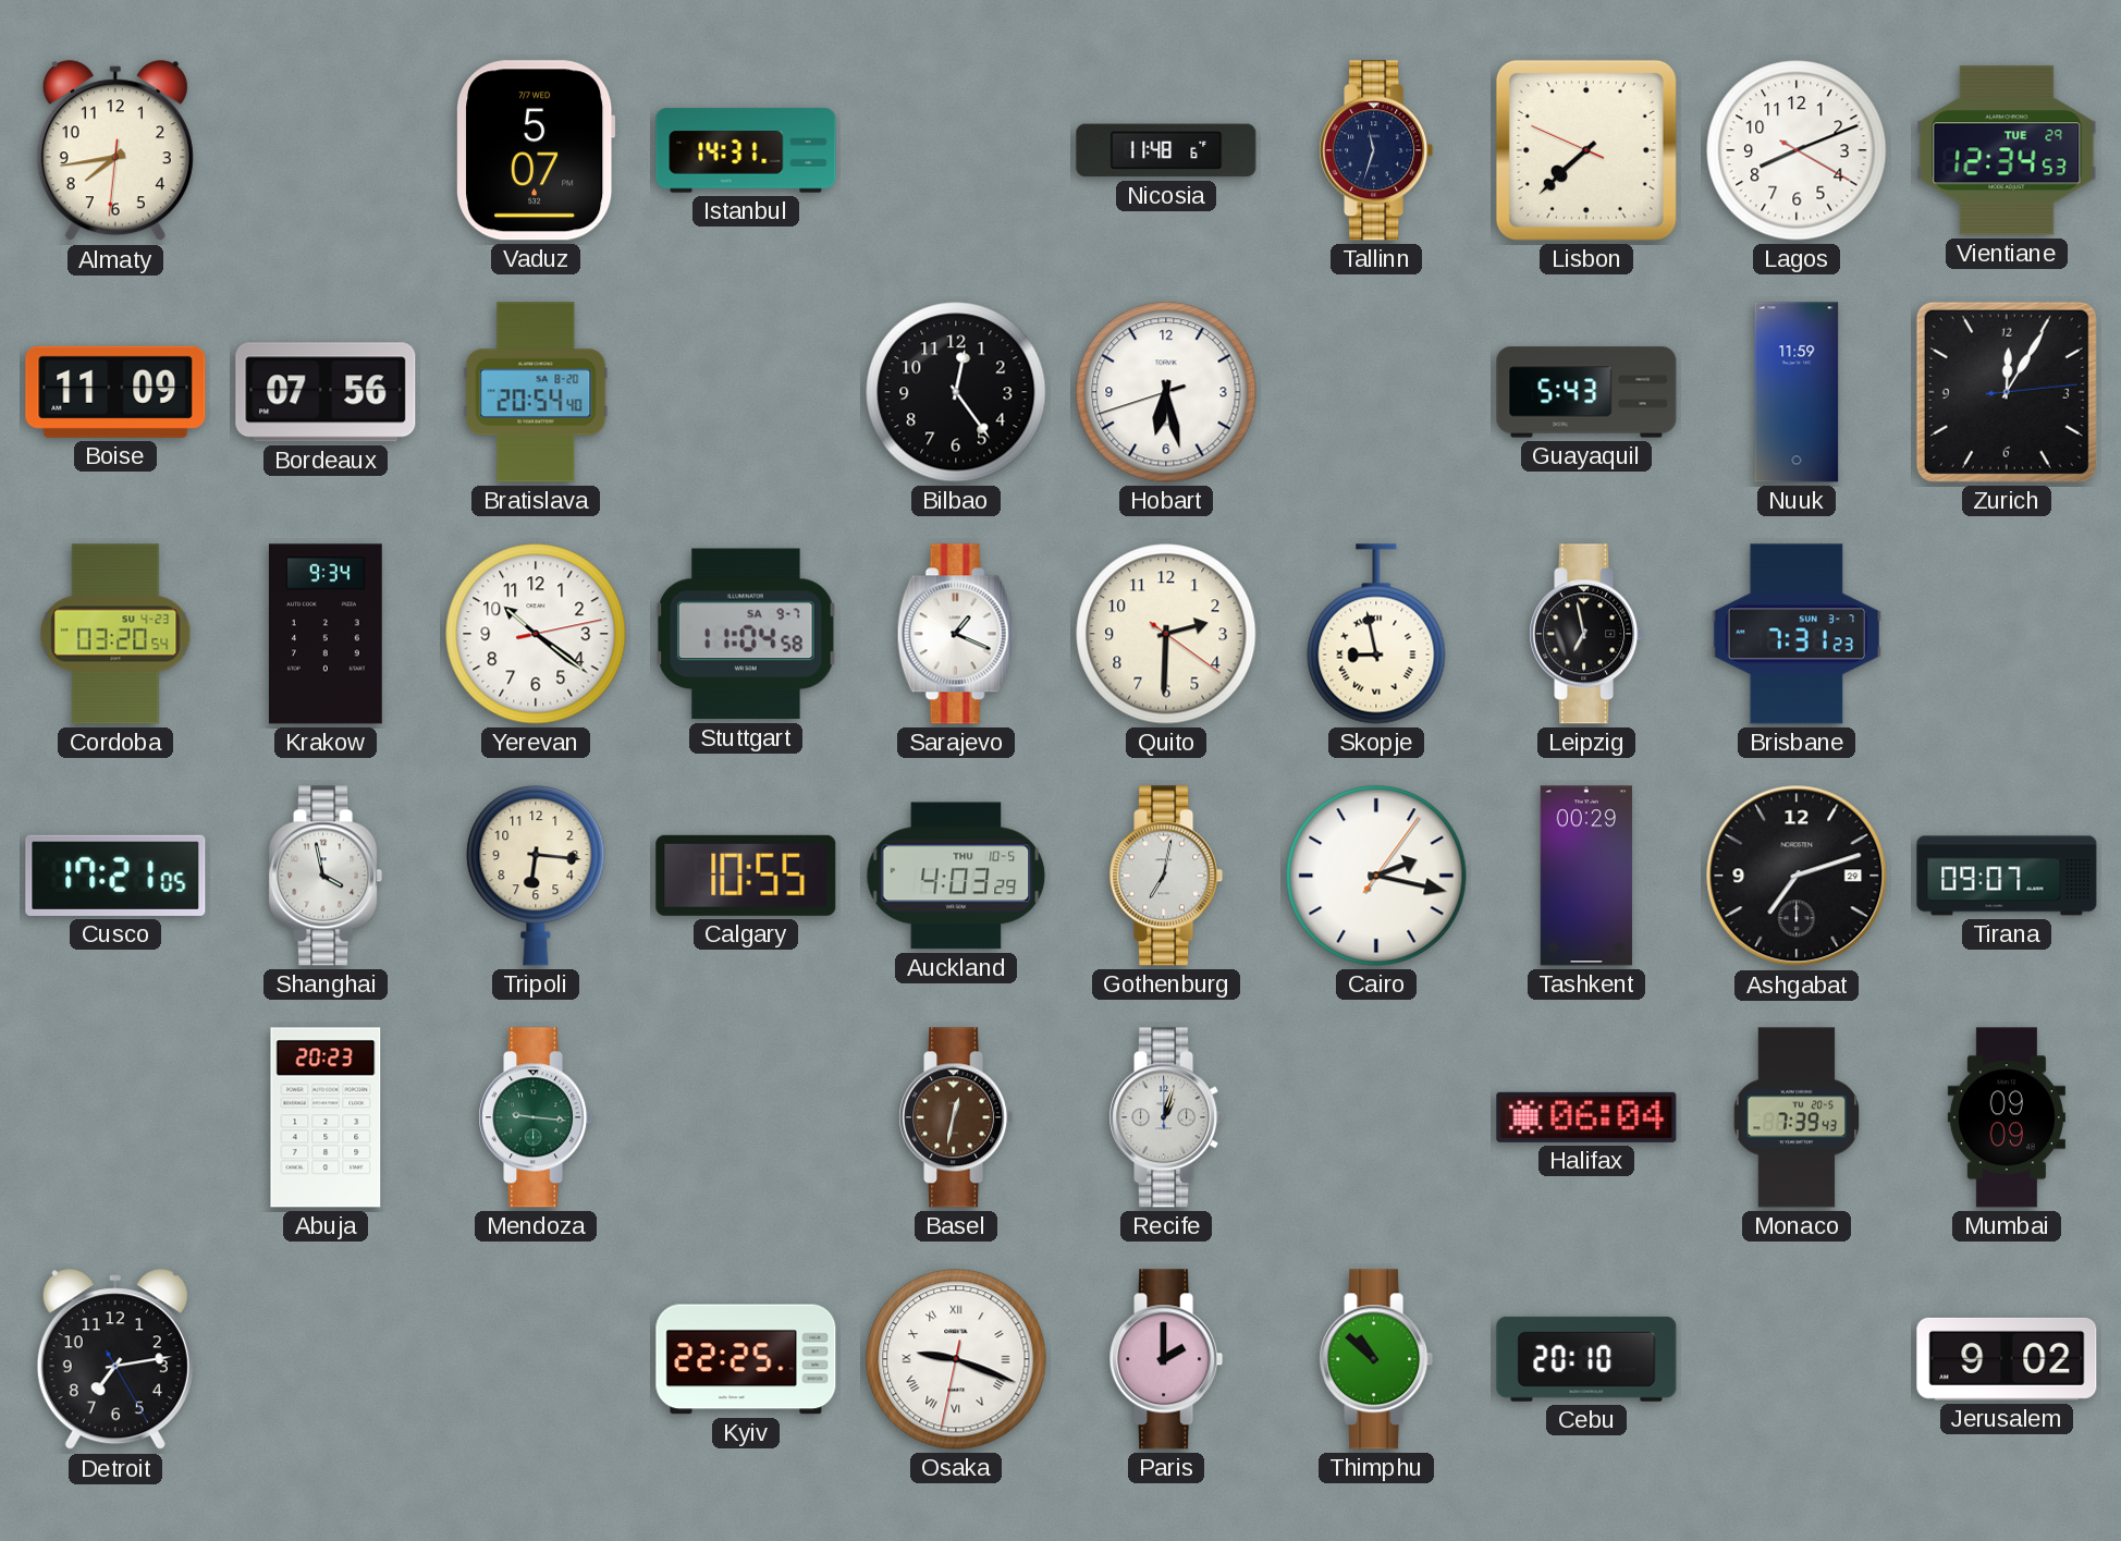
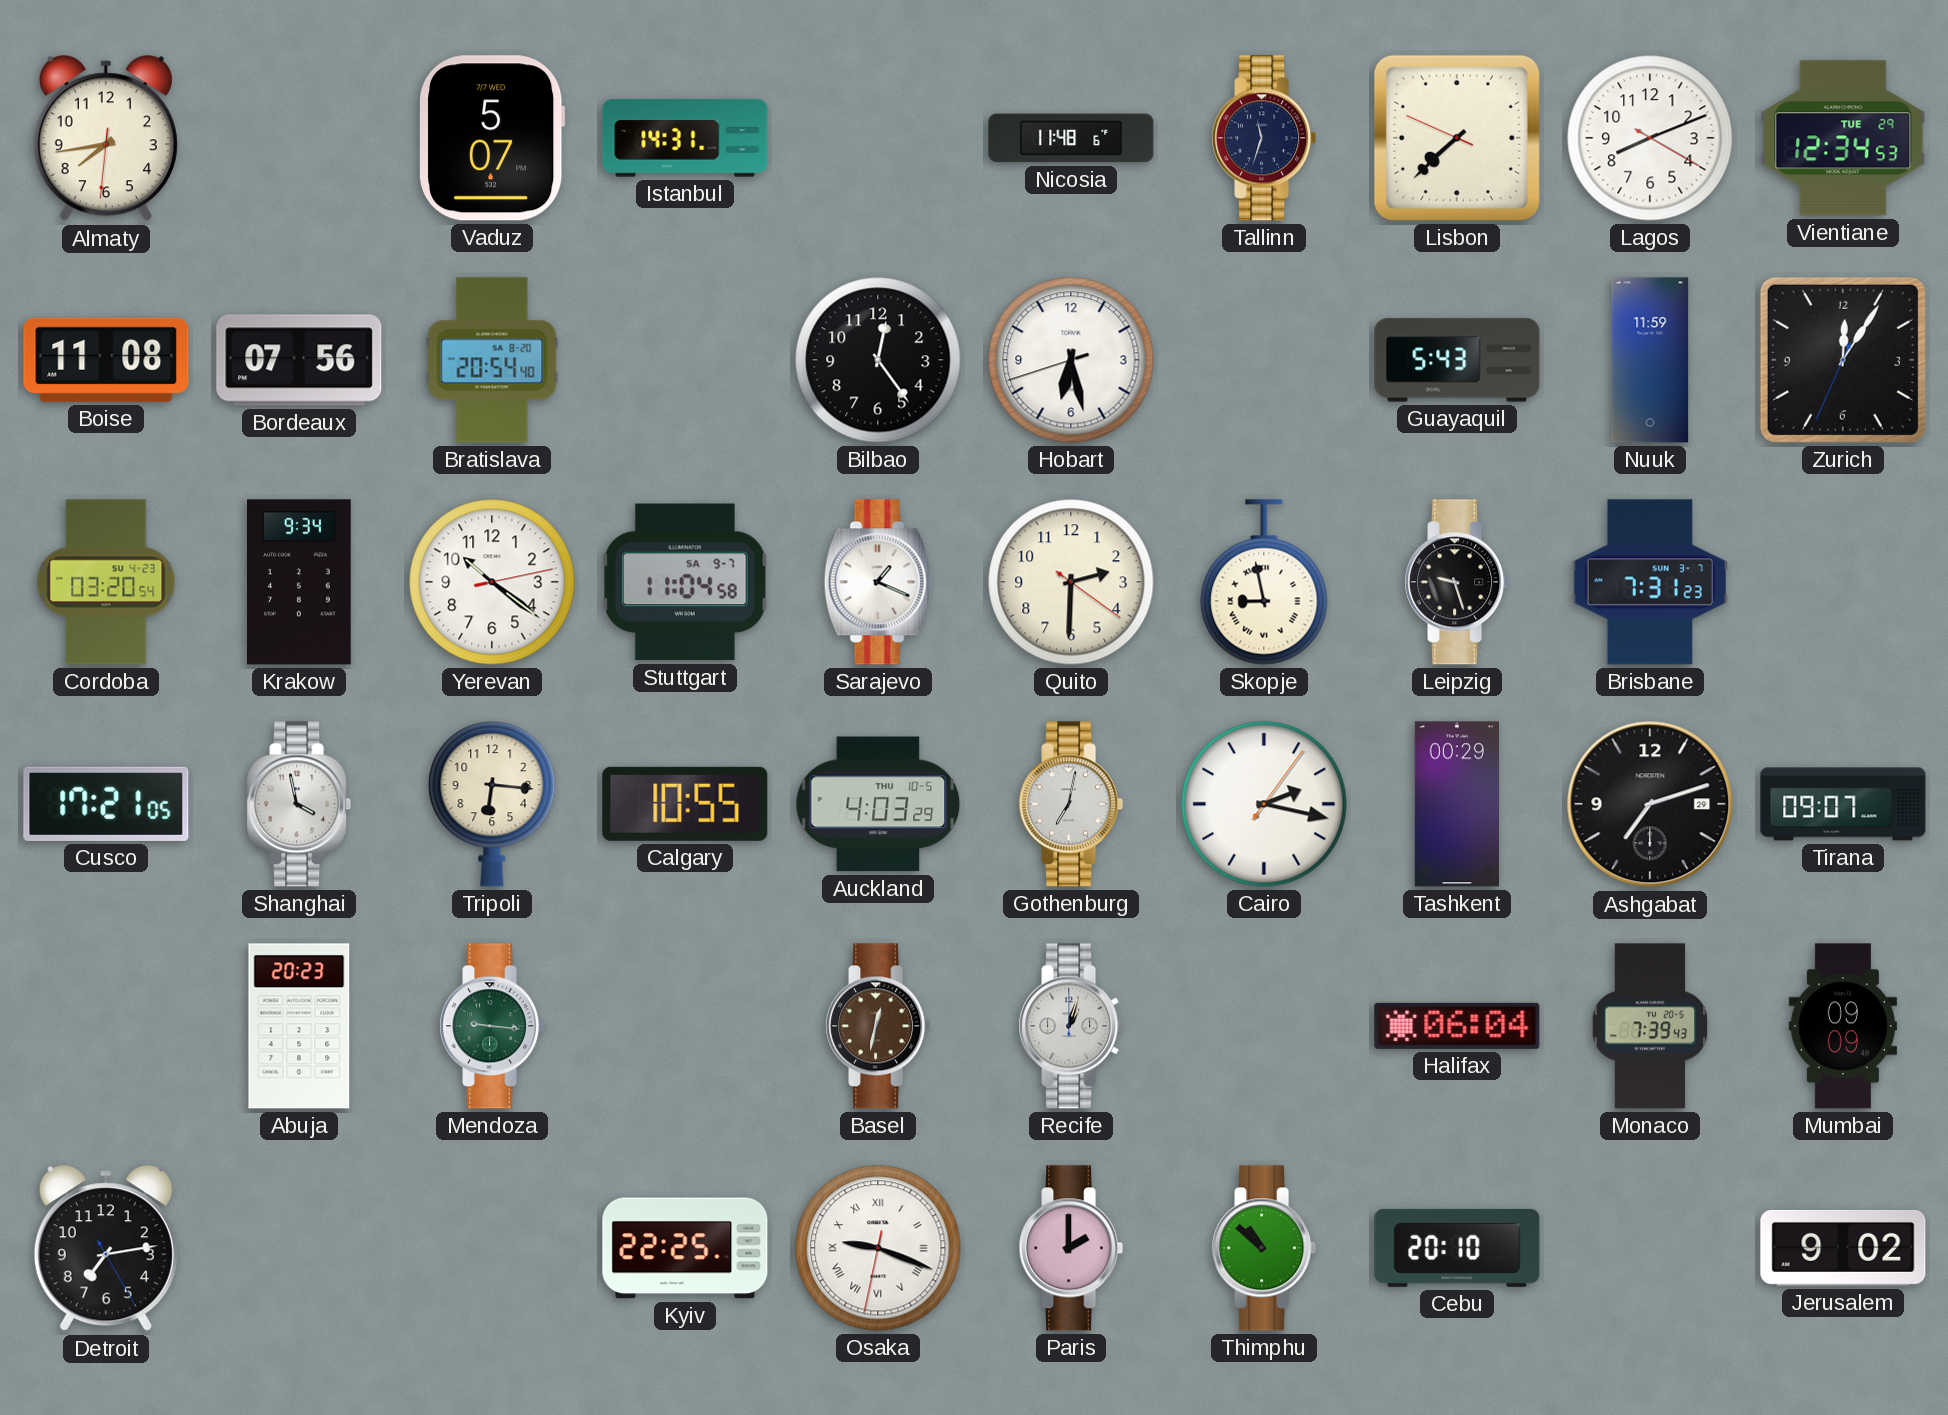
Boise: 11:09 -> 11:08
Zurich: 12:05:14 -> 12:05:34
Leipzig: 6:58 -> 9:27
